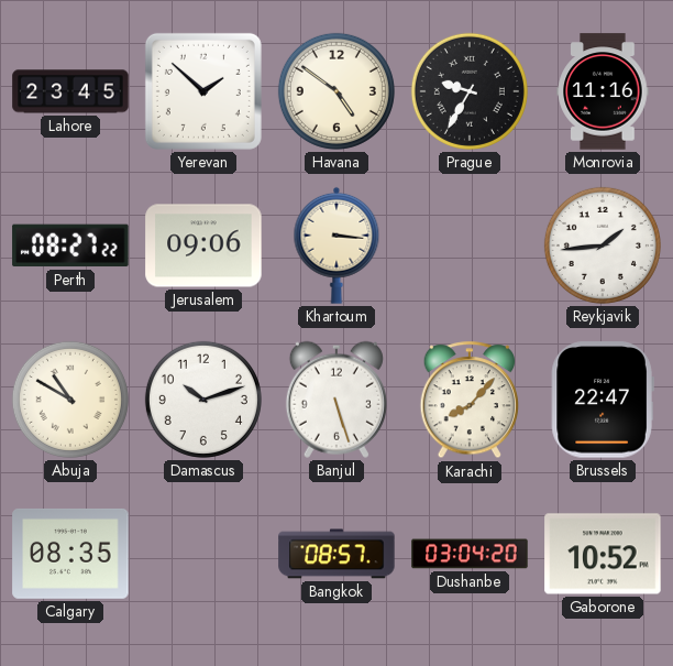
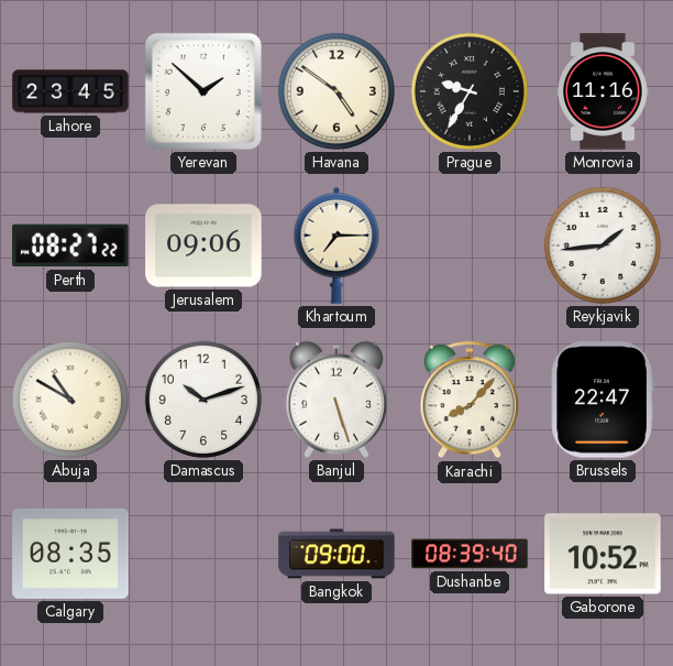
Khartoum: 3:16 -> 7:15
Bangkok: 08:57 -> 09:00
Dushanbe: 03:04 -> 08:39
